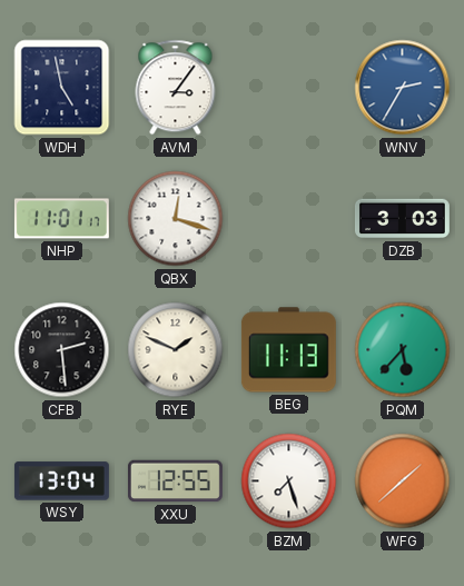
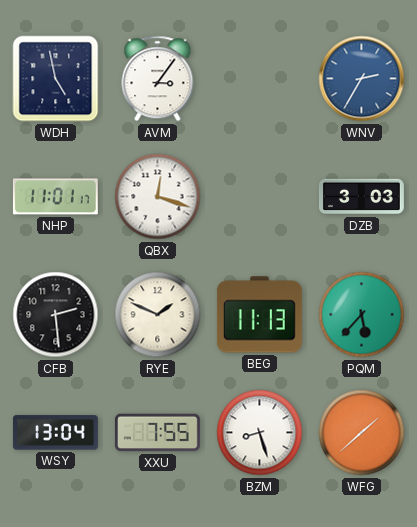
XXU: 12:55 -> 7:55
BZM: 7:27 -> 8:27
